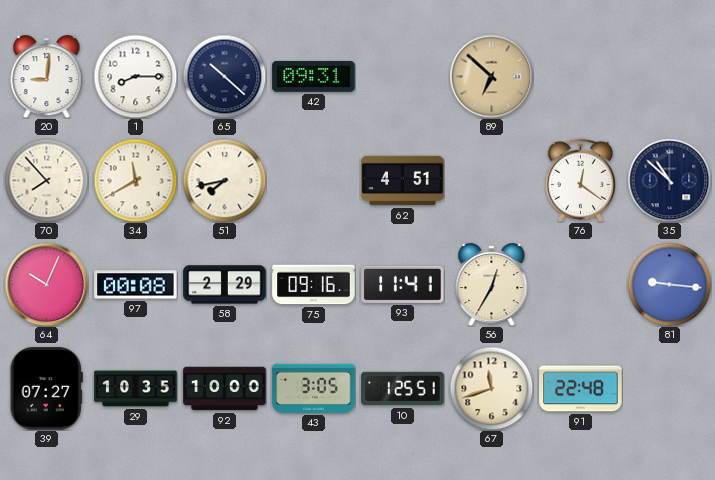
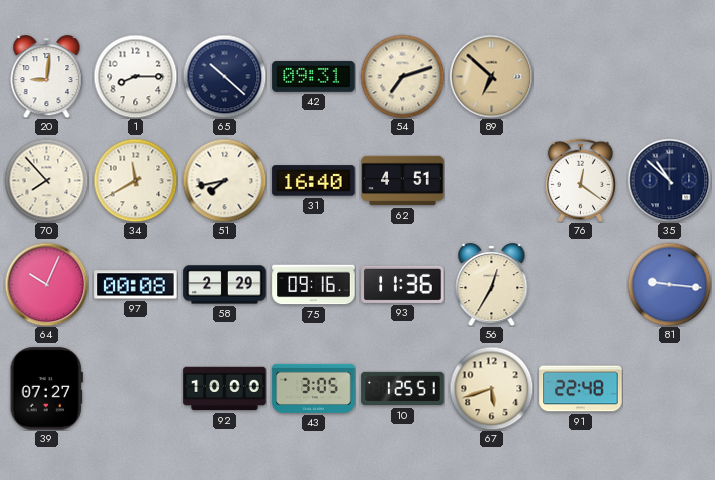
54: none -> 7:12
31: none -> 16:40
93: 11:41 -> 11:36
29: 10:35 -> none
67: 11:42 -> 5:42
